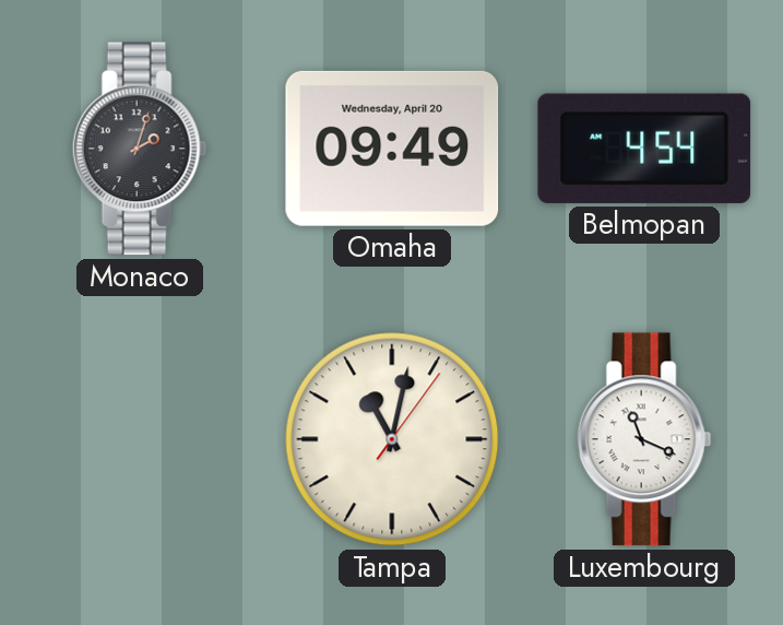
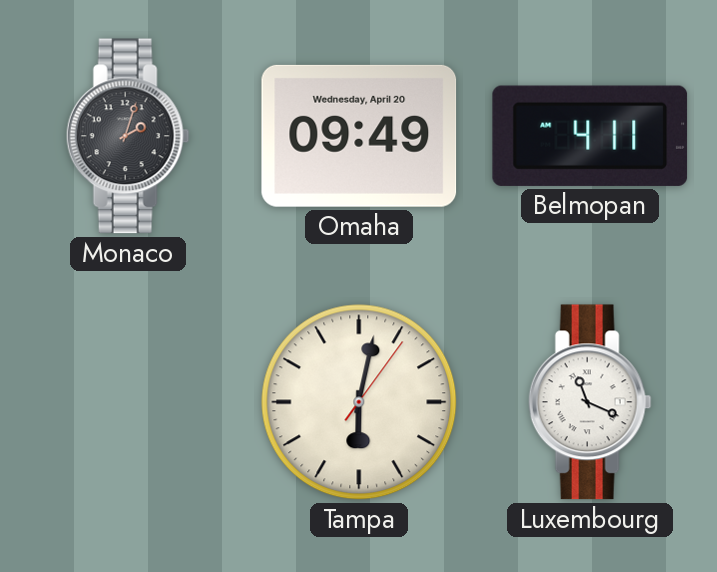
Belmopan: 4:54 -> 4:11
Tampa: 11:02 -> 6:02
